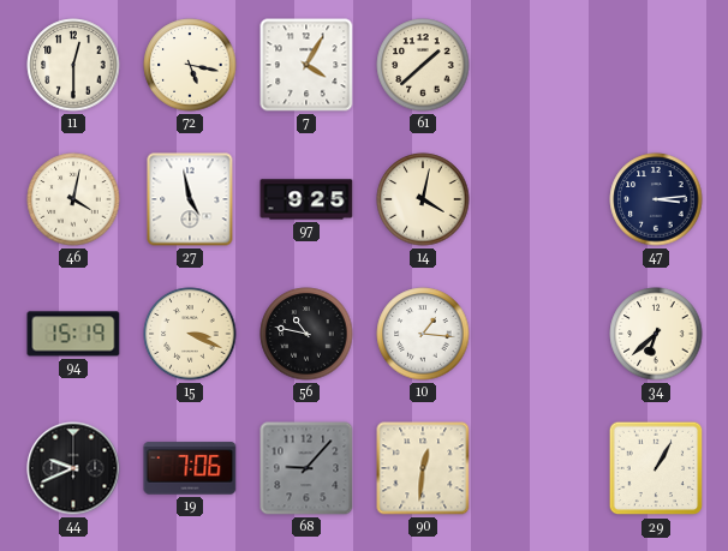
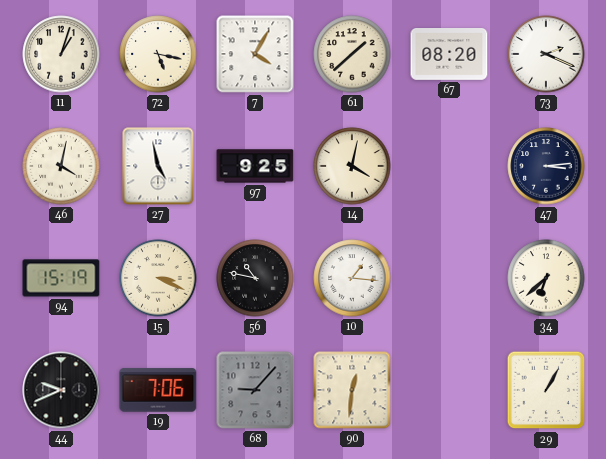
11: 12:30 -> 1:03
67: none -> 08:20
73: none -> 2:19
